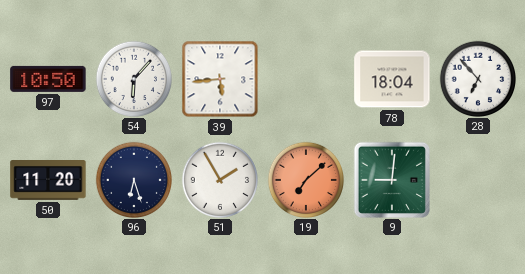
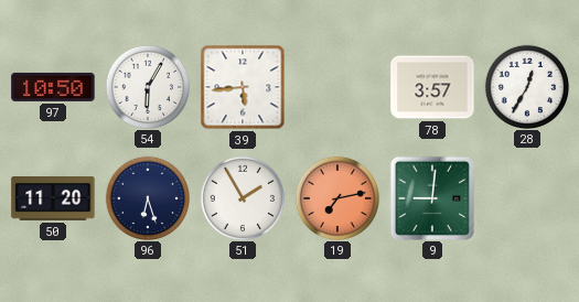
54: 6:07 -> 6:05
78: 18:04 -> 3:57
28: 6:53 -> 12:35
19: 7:08 -> 7:13
